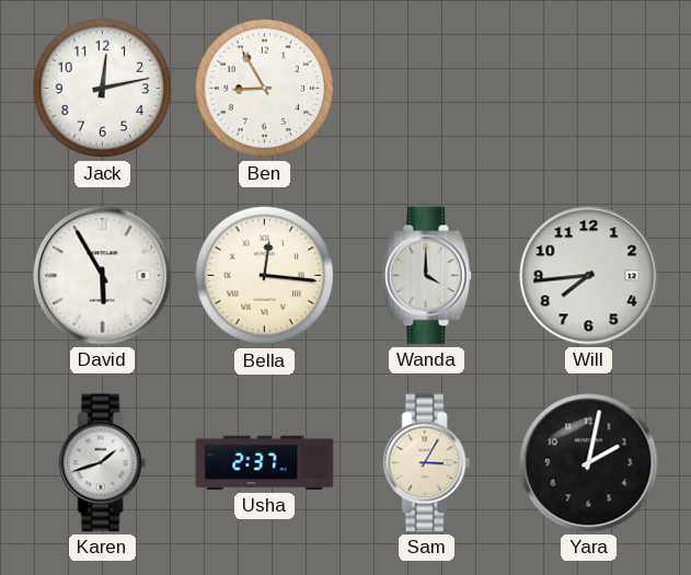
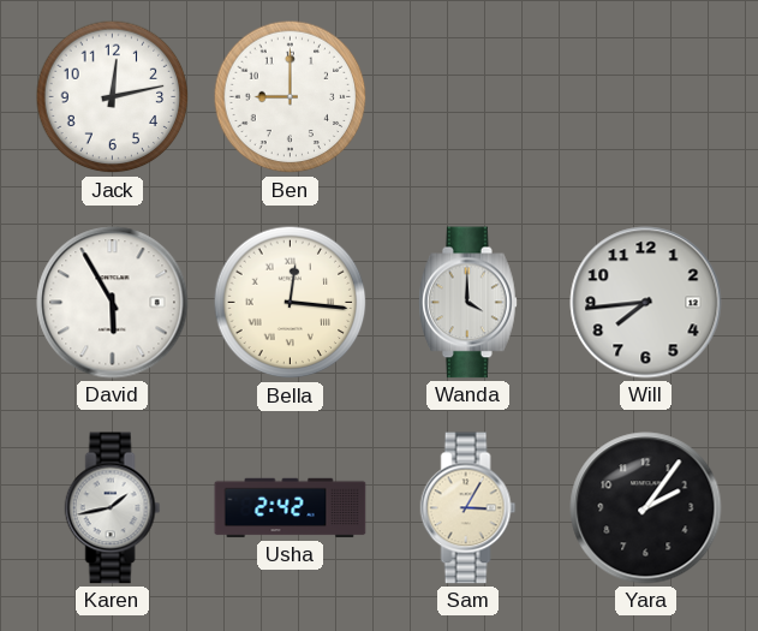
Ben: 8:55 -> 9:00
Karen: 1:42 -> 1:43
Usha: 2:37 -> 2:42
Yara: 2:02 -> 2:06
